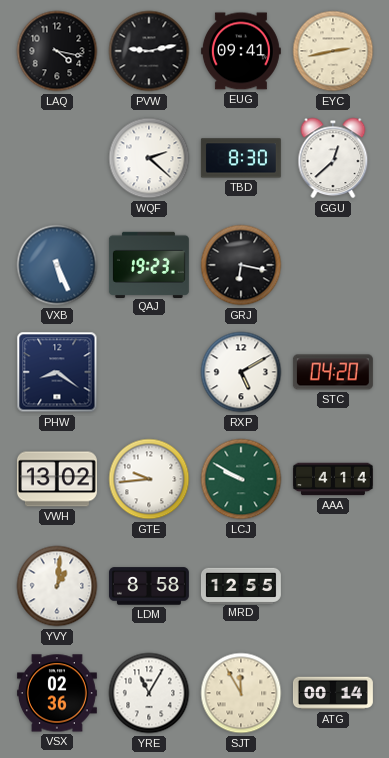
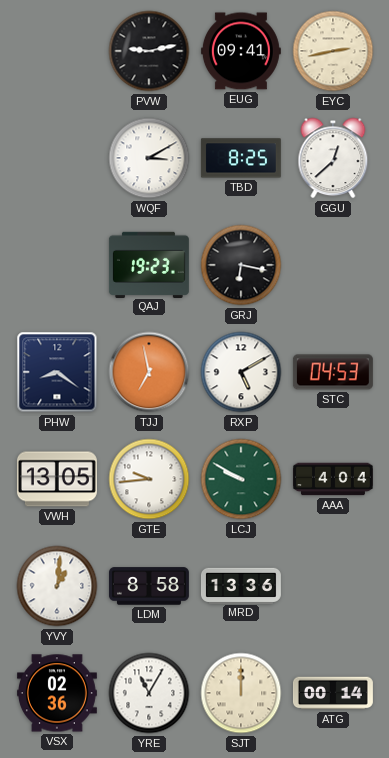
LAQ: 4:17 -> none
WQF: 2:22 -> 3:10
TBD: 8:30 -> 8:25
VXB: 5:26 -> none
TJJ: none -> 6:58
STC: 04:20 -> 04:53
VWH: 13:02 -> 13:05
AAA: 4:14 -> 4:04
MRD: 12:55 -> 13:36
SJT: 11:55 -> 12:00
